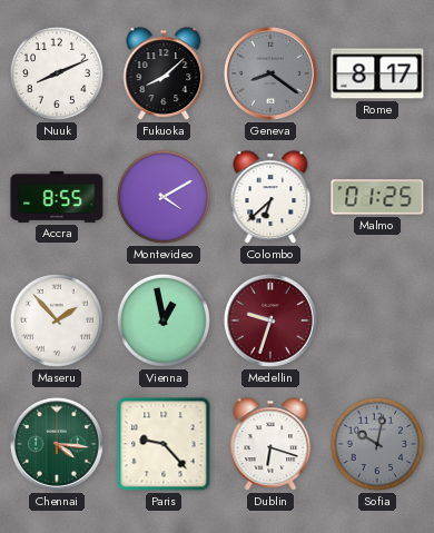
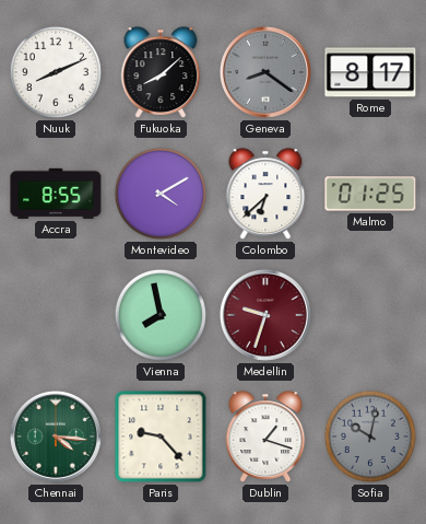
Maseru: 1:53 -> none
Vienna: 12:58 -> 7:58
Dublin: 6:18 -> 1:18
